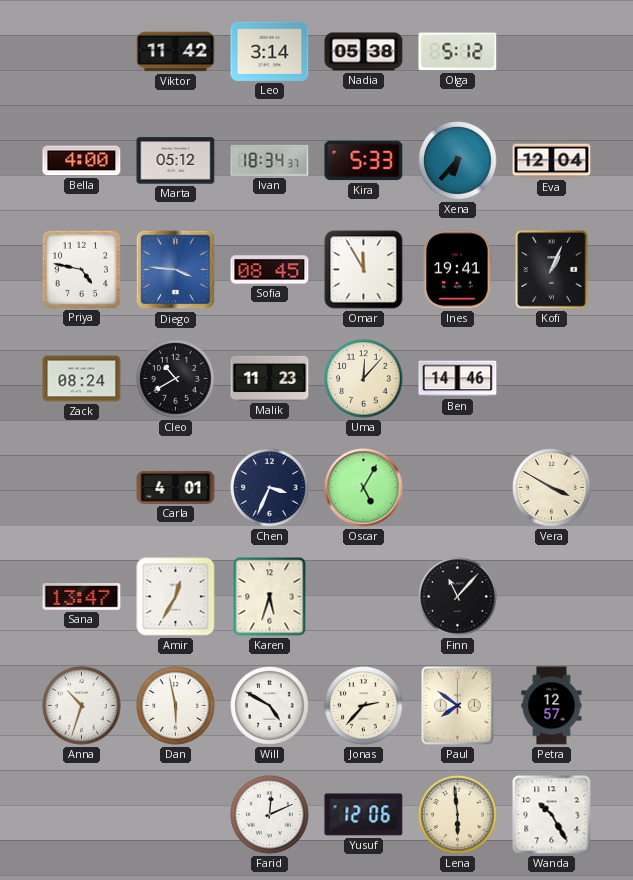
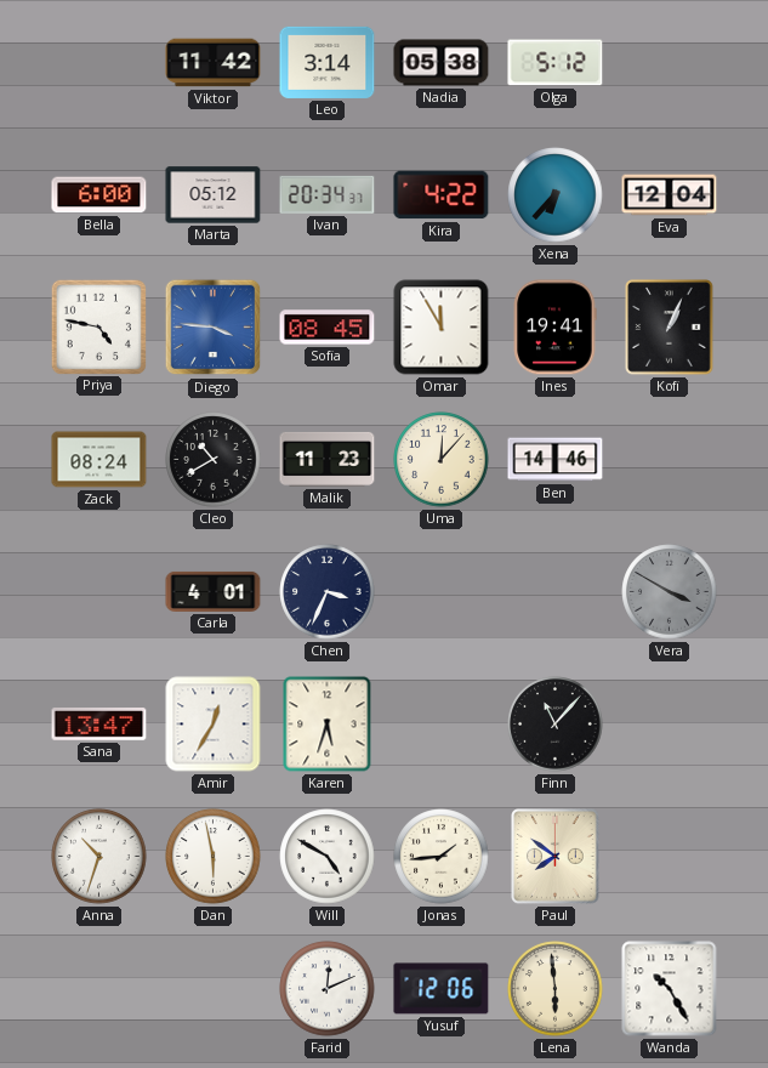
Bella: 4:00 -> 6:00
Ivan: 18:34 -> 20:34
Kira: 5:33 -> 4:22
Oscar: 5:05 -> none
Vera dial: cream -> grey
Jonas: 2:37 -> 1:44
Petra: 12:57 -> none
